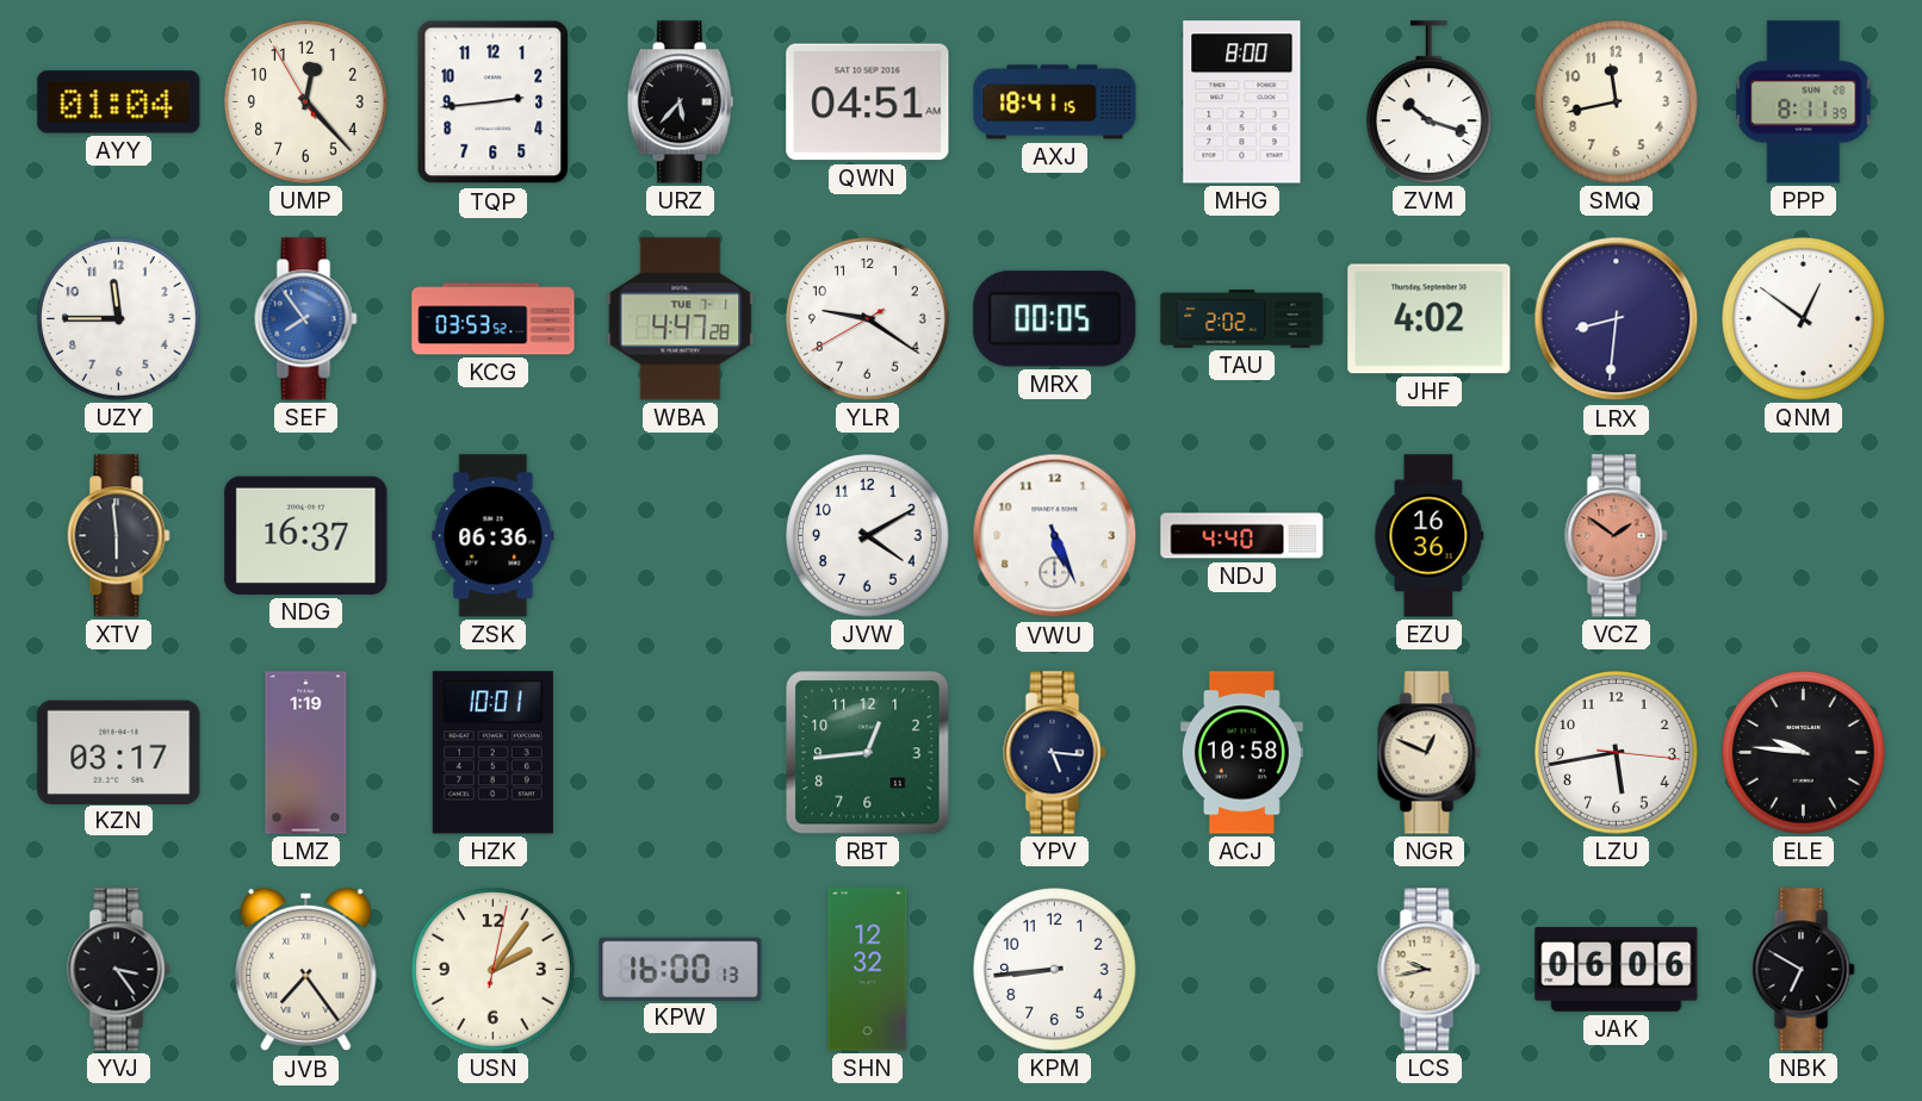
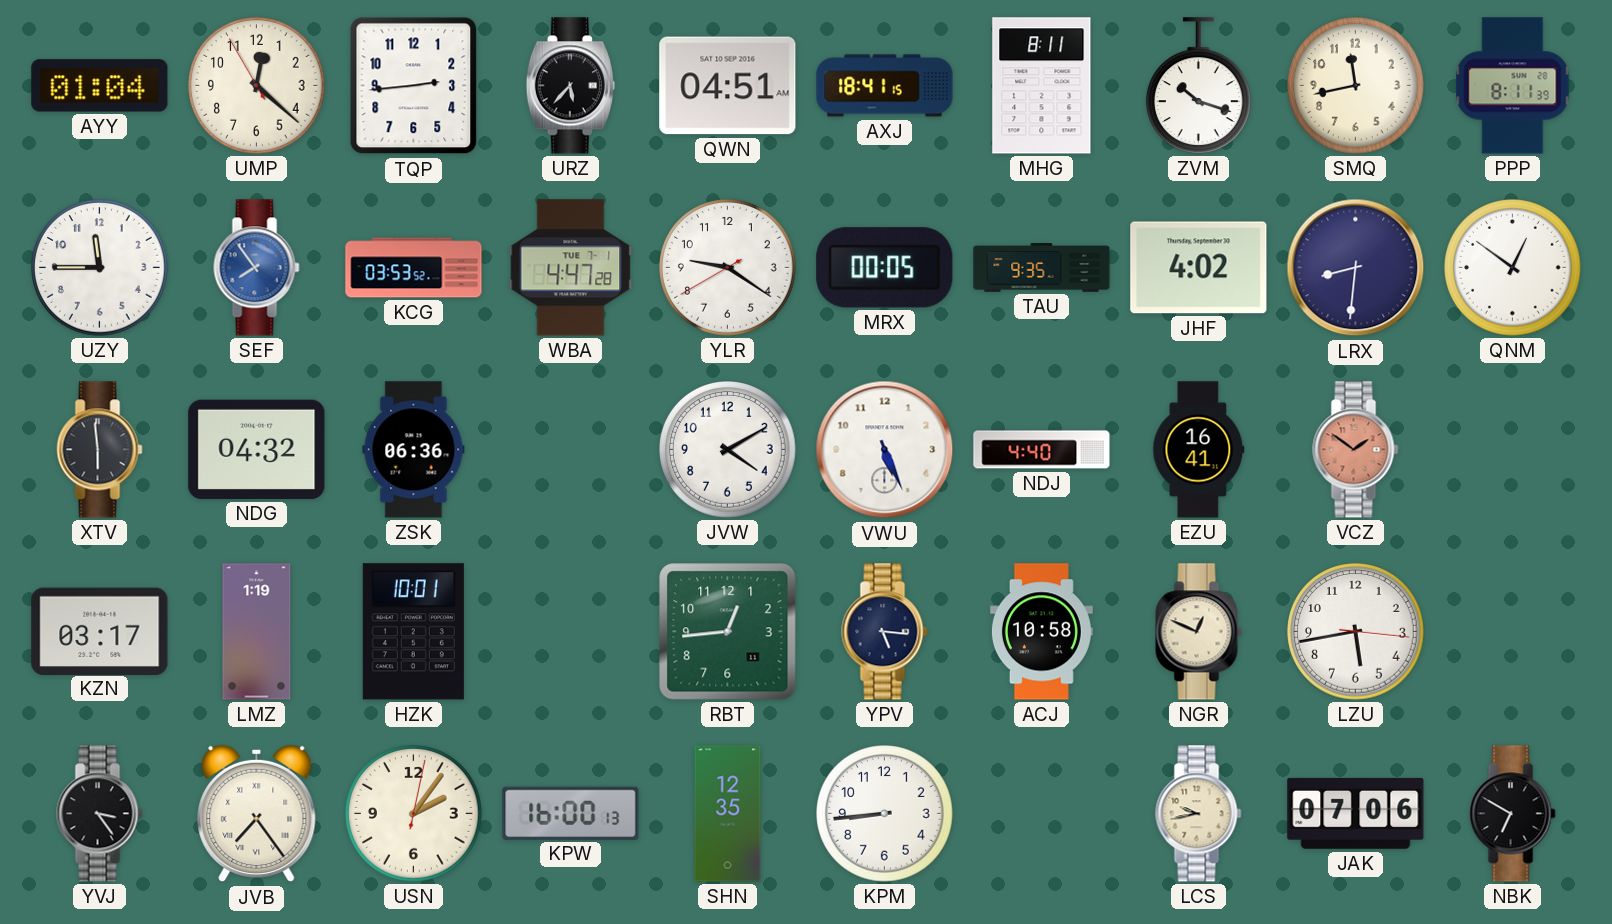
UMP: 12:22 -> 12:21
MHG: 8:00 -> 8:11
TAU: 2:02 -> 9:35
NDG: 16:37 -> 04:32
EZU: 16:36 -> 16:41
ELE: 9:46 -> none
SHN: 12:32 -> 12:35
JAK: 06:06 -> 07:06
